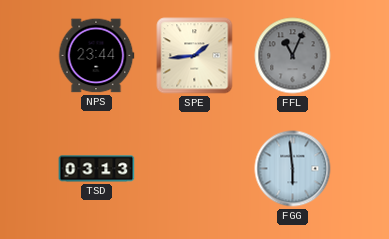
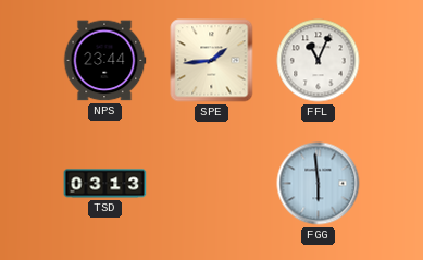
FFL dial: grey -> white
